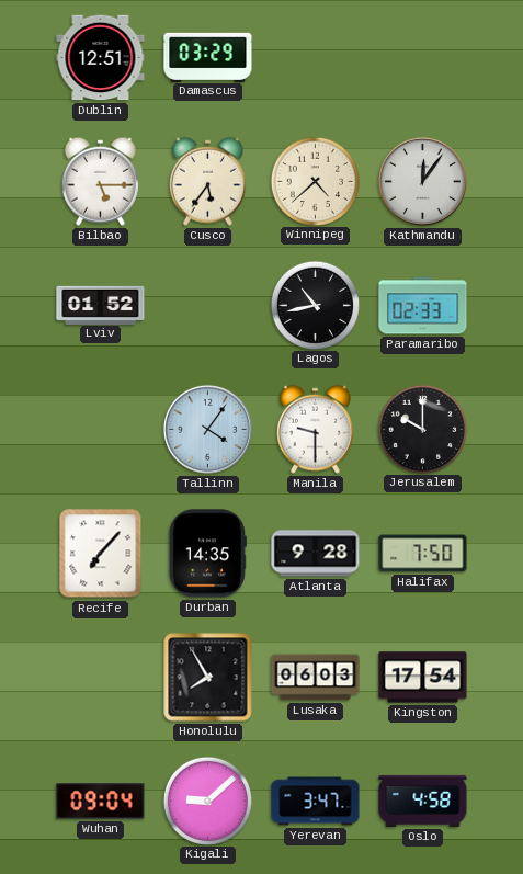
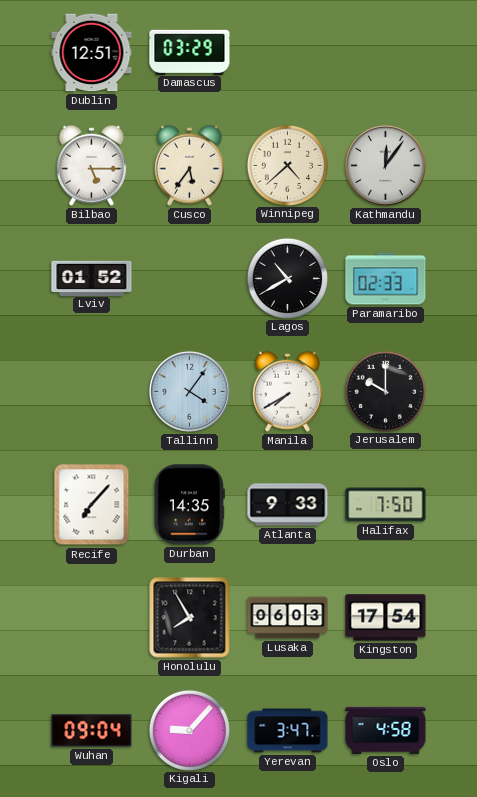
Lagos: 10:43 -> 10:40
Manila: 9:30 -> 7:40
Atlanta: 9:28 -> 9:33
Kigali: 9:08 -> 9:07
